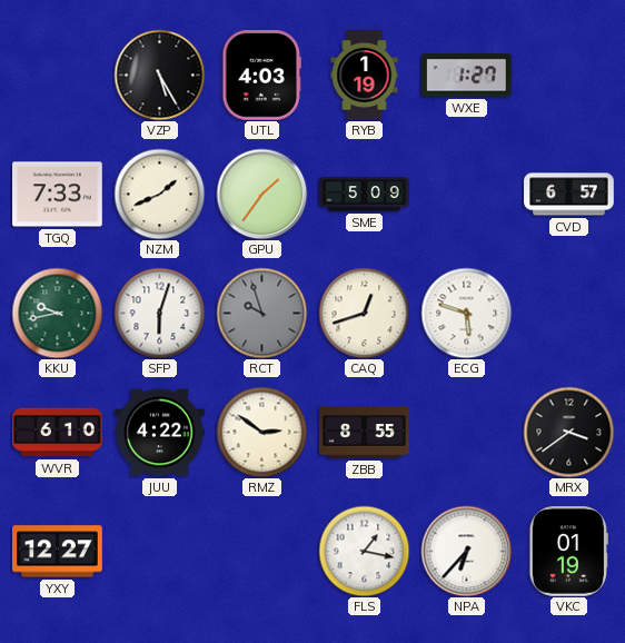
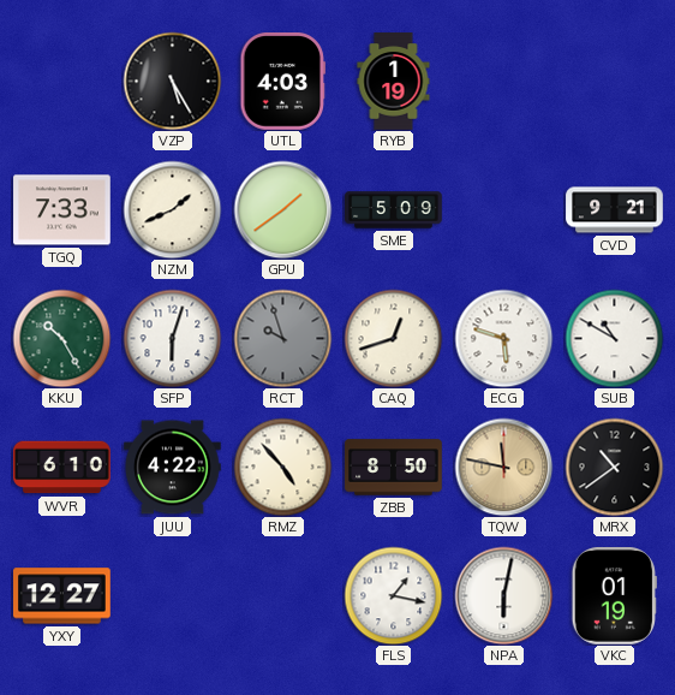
WXE: 1:27 -> none
GPU: 1:36 -> 1:39
CVD: 6:57 -> 9:21
KKU: 9:43 -> 10:25
SUB: none -> 10:50
RMZ: 2:51 -> 4:53
ZBB: 8:55 -> 8:50
TQW: none -> 11:47
MRX: 3:39 -> 10:39
NPA: 6:37 -> 6:02
